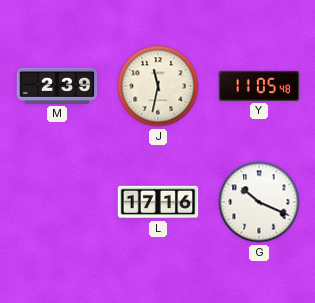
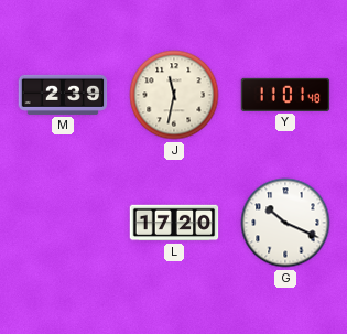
Y: 11:05 -> 11:01
L: 17:16 -> 17:20
